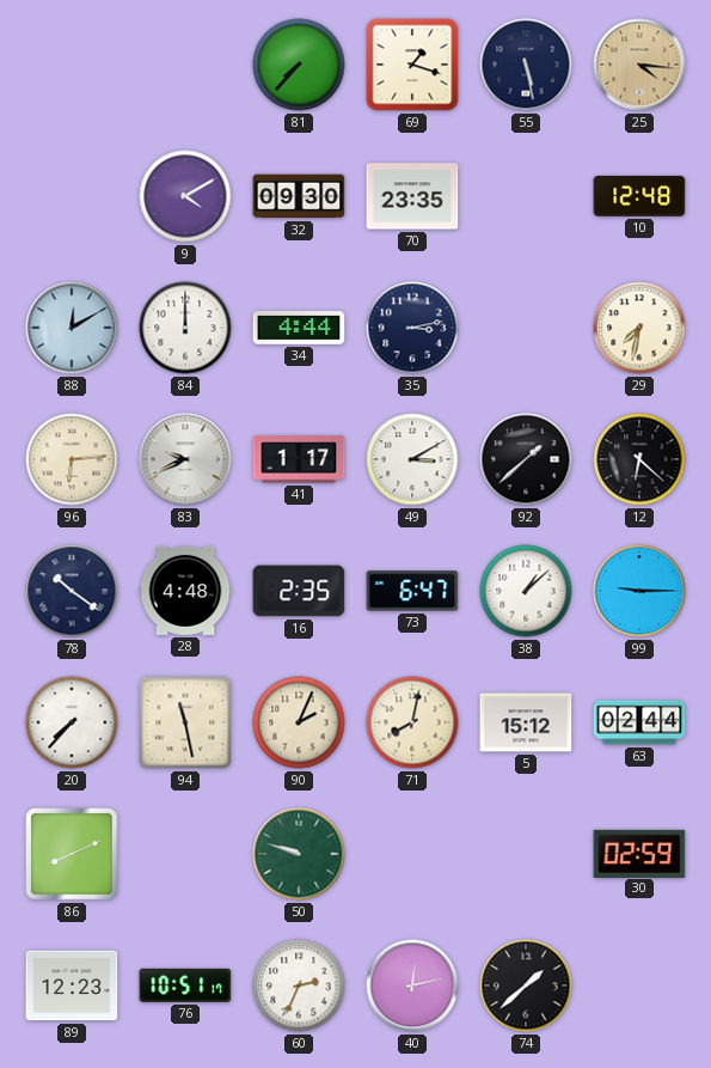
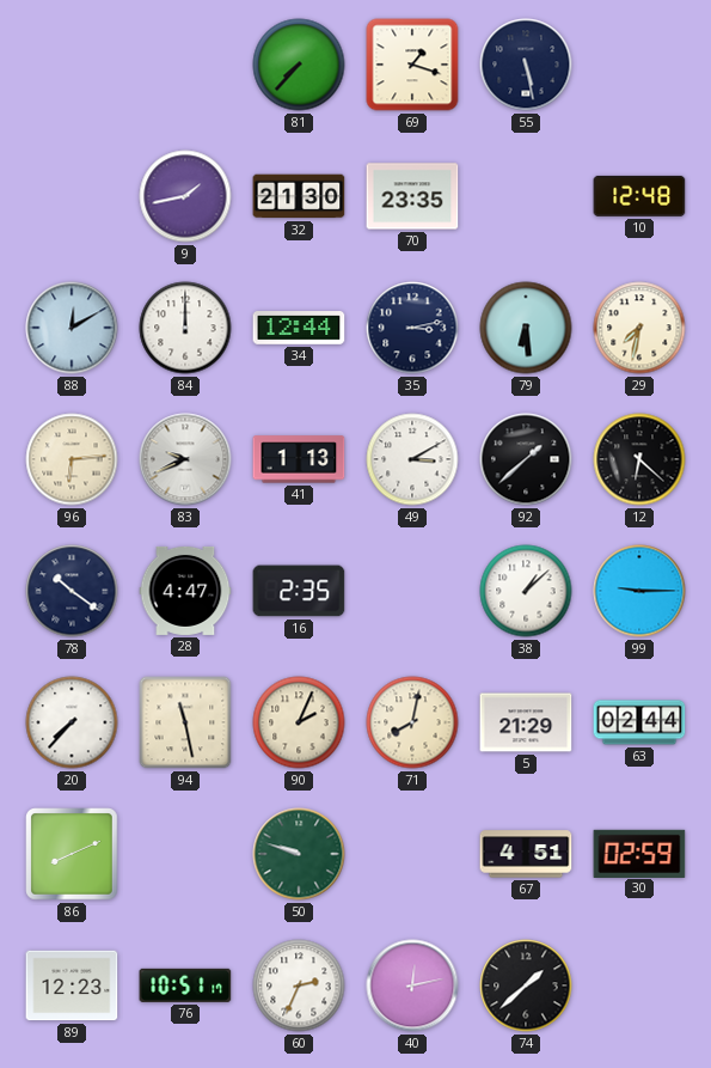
25: 4:16 -> none
9: 4:10 -> 1:43
32: 09:30 -> 21:30
34: 4:44 -> 12:44
79: none -> 6:29
41: 1:17 -> 1:13
28: 4:48 -> 4:47
73: 6:47 -> none
5: 15:12 -> 21:29
67: none -> 4:51
